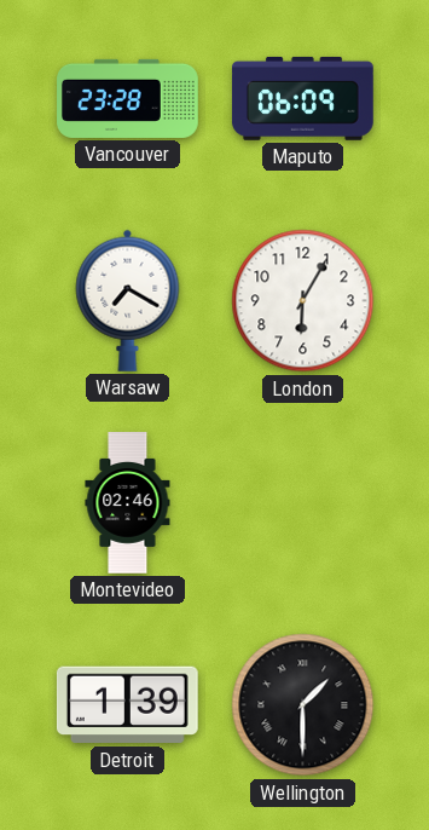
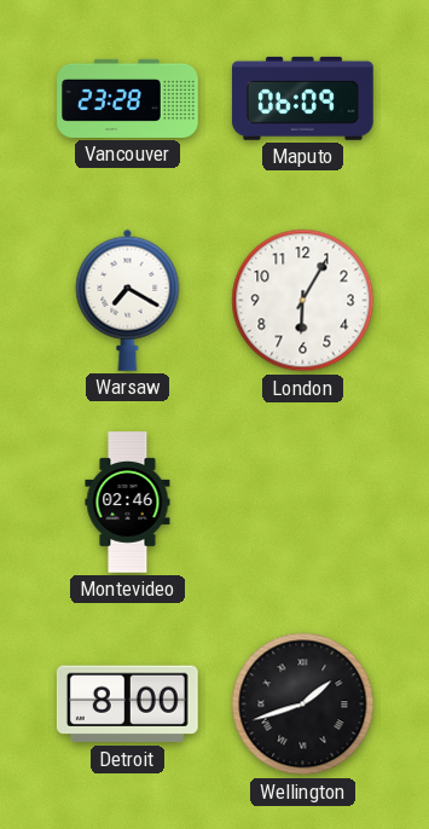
Detroit: 1:39 -> 8:00
Wellington: 1:30 -> 1:42
